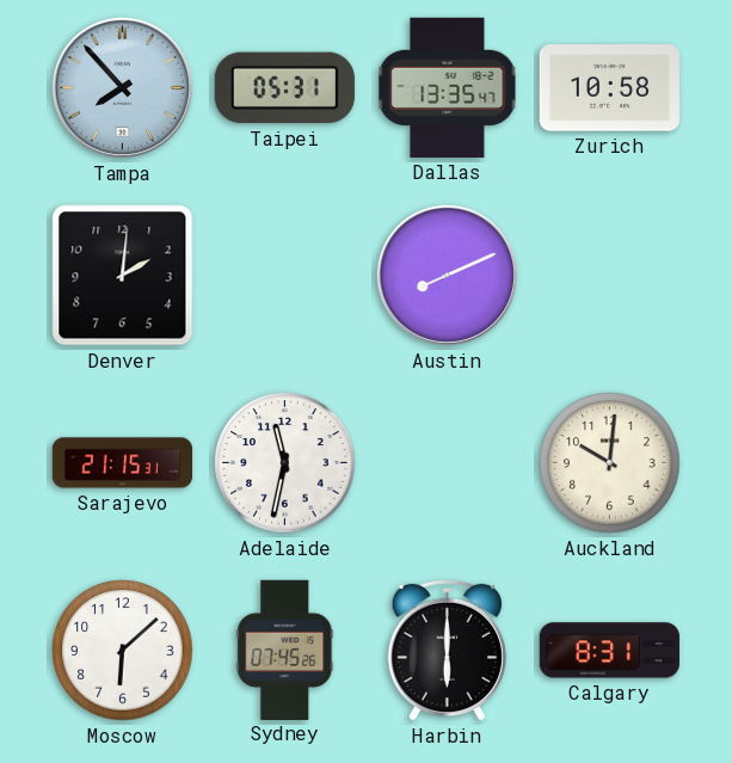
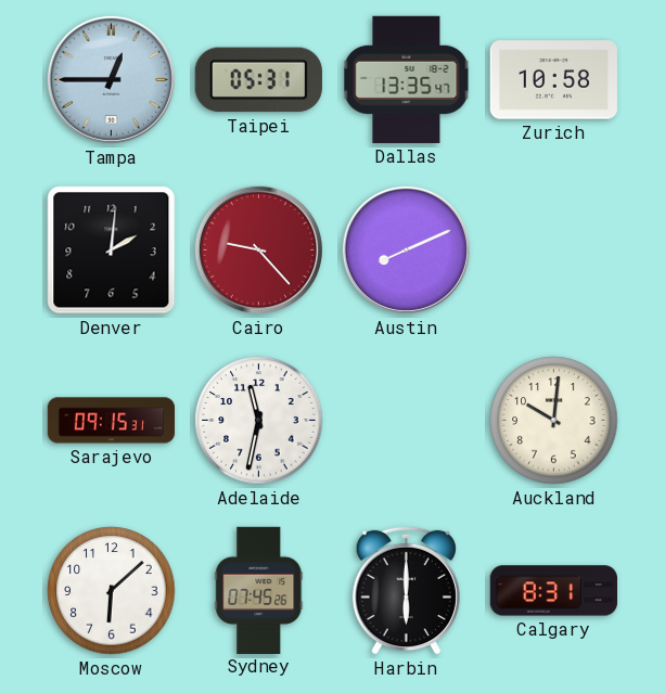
Tampa: 7:53 -> 12:45
Cairo: none -> 9:23
Sarajevo: 21:15 -> 09:15
